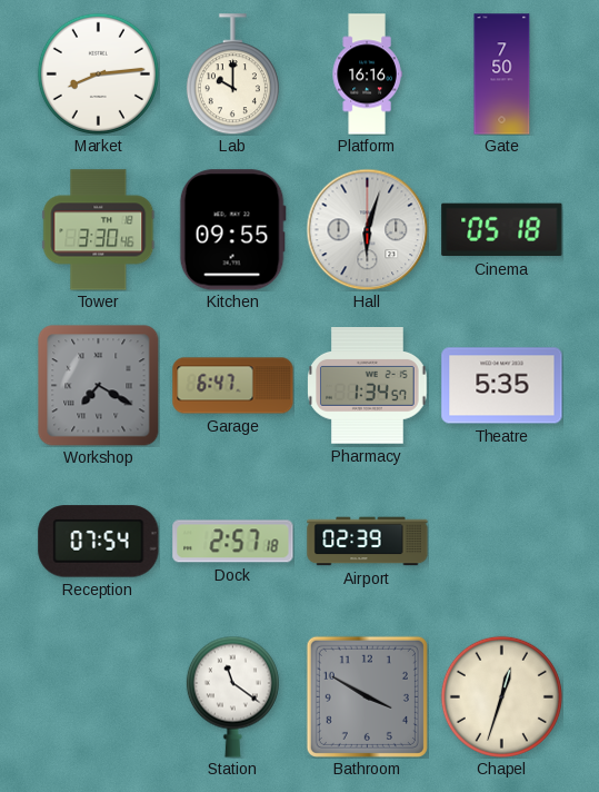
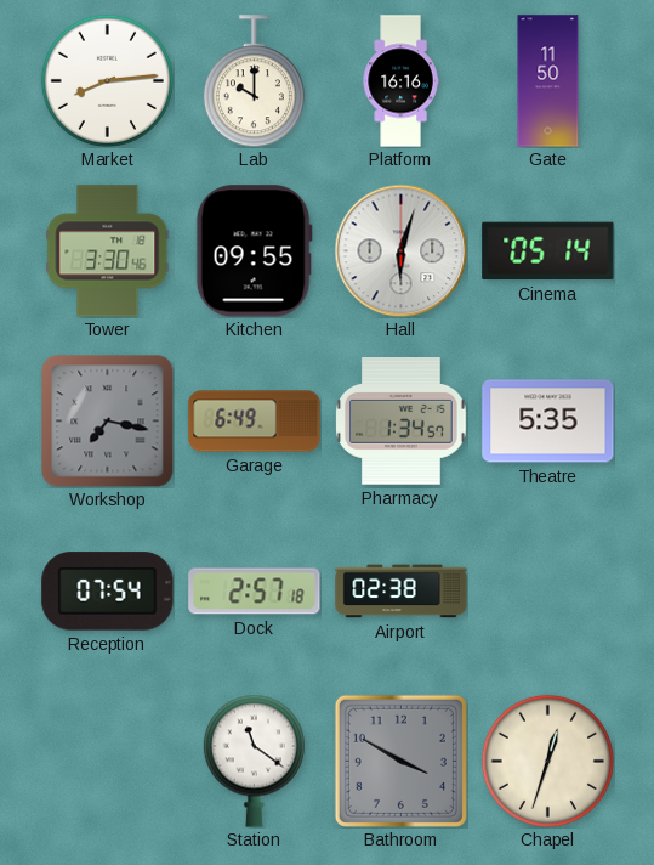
Gate: 7:50 -> 11:50
Cinema: 05:18 -> 05:14
Workshop: 7:20 -> 7:17
Garage: 6:47 -> 6:49
Airport: 02:39 -> 02:38
